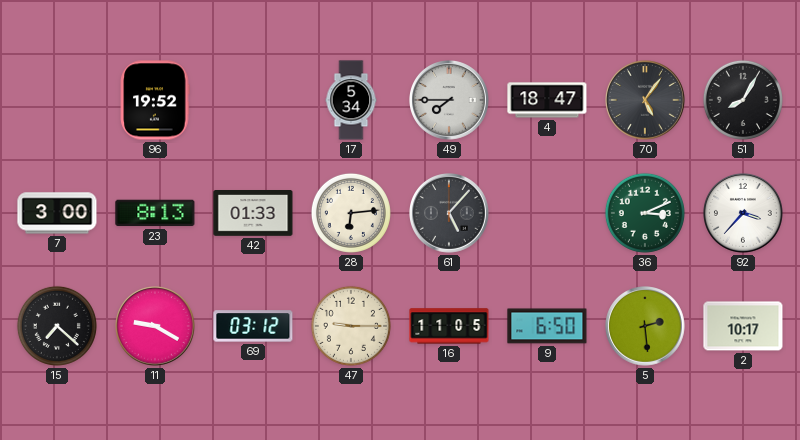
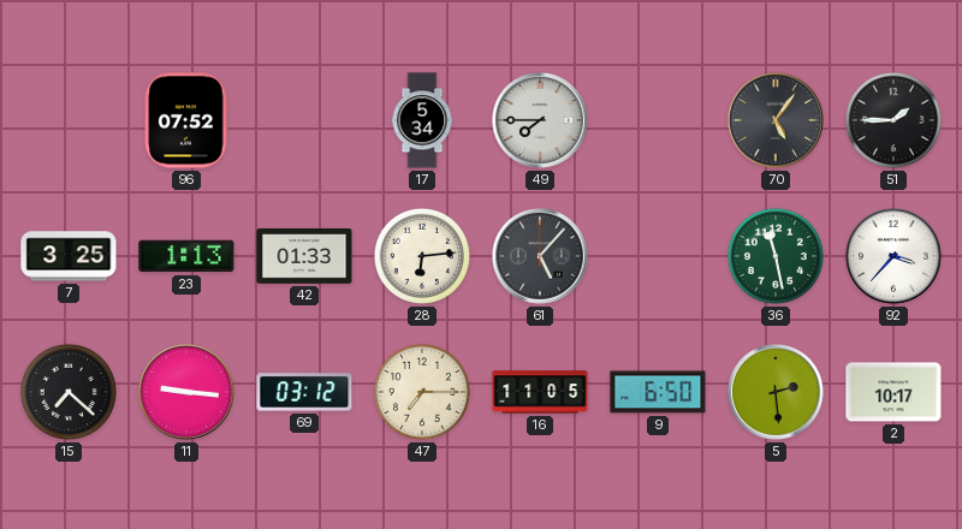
96: 19:52 -> 07:52
4: 18:47 -> none
51: 8:05 -> 1:45
7: 3:00 -> 3:25
23: 8:13 -> 1:13
36: 3:11 -> 11:28
11: 9:20 -> 9:16
47: 9:15 -> 7:15
